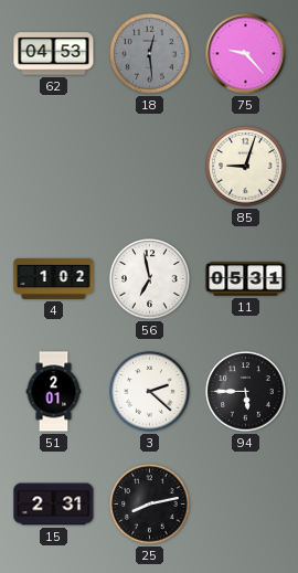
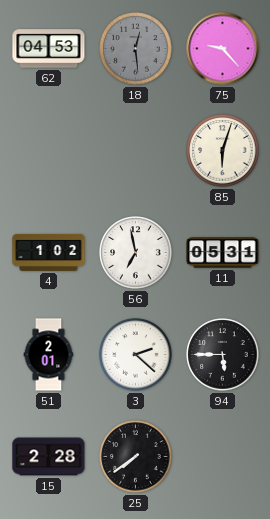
85: 9:03 -> 6:03
15: 2:31 -> 2:28
25: 8:13 -> 7:39
